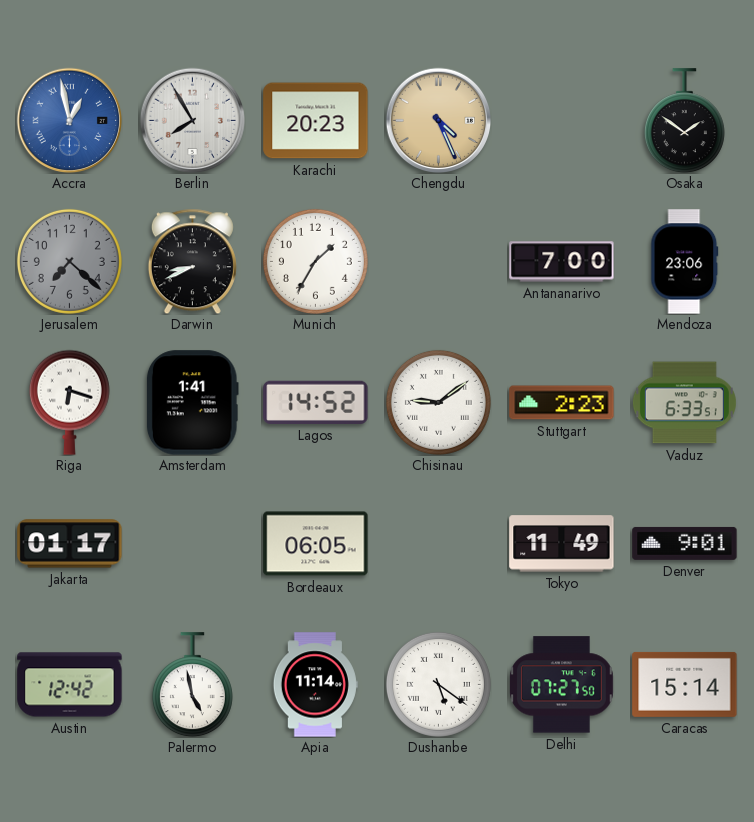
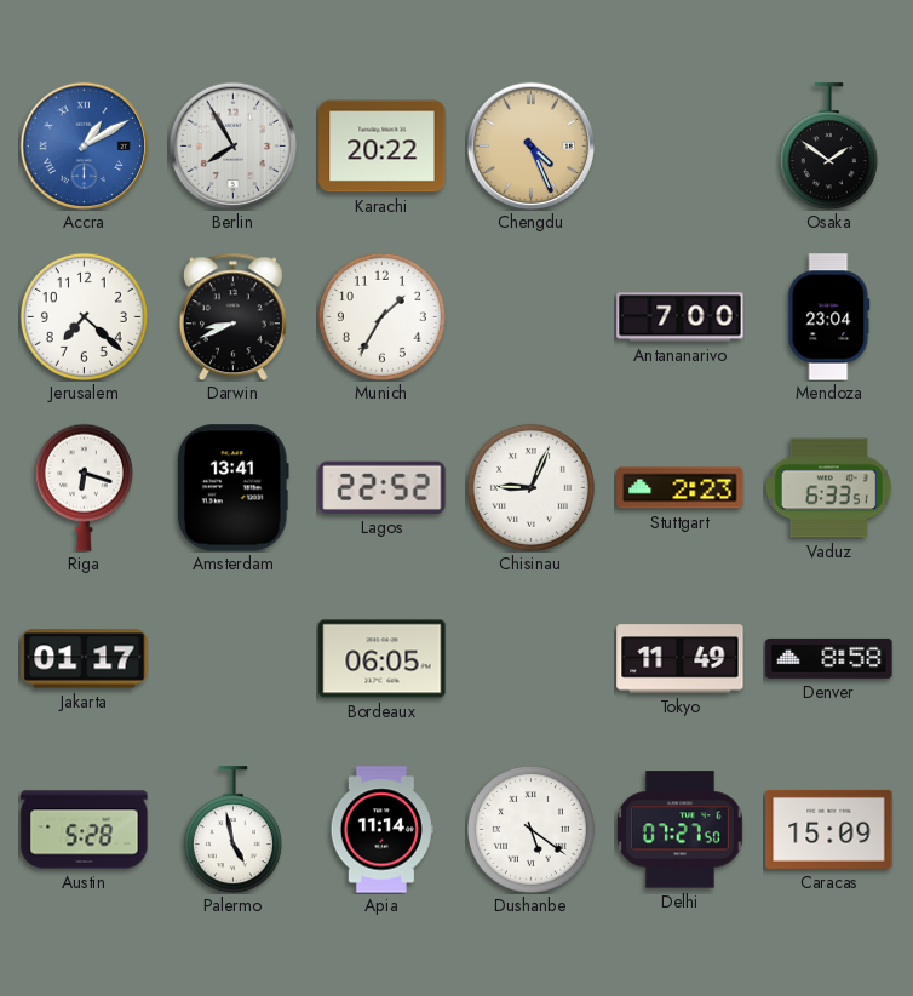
Accra: 12:58 -> 1:10
Karachi: 20:23 -> 20:22
Jerusalem dial: grey -> white
Mendoza: 23:06 -> 23:04
Amsterdam: 1:41 -> 13:41
Lagos: 14:52 -> 22:52
Chisinau: 9:09 -> 9:04
Denver: 9:01 -> 8:58
Austin: 12:42 -> 5:28
Caracas: 15:14 -> 15:09
